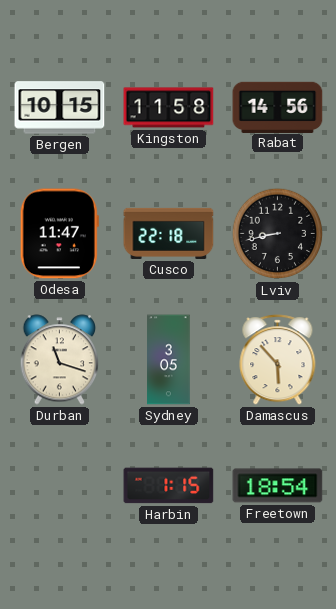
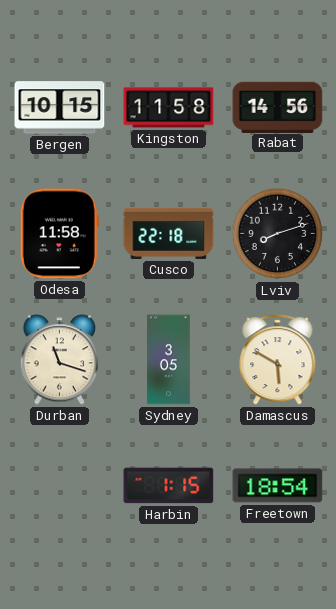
Odesa: 11:47 -> 11:58
Lviv: 8:43 -> 8:12
Damascus: 5:53 -> 5:50
